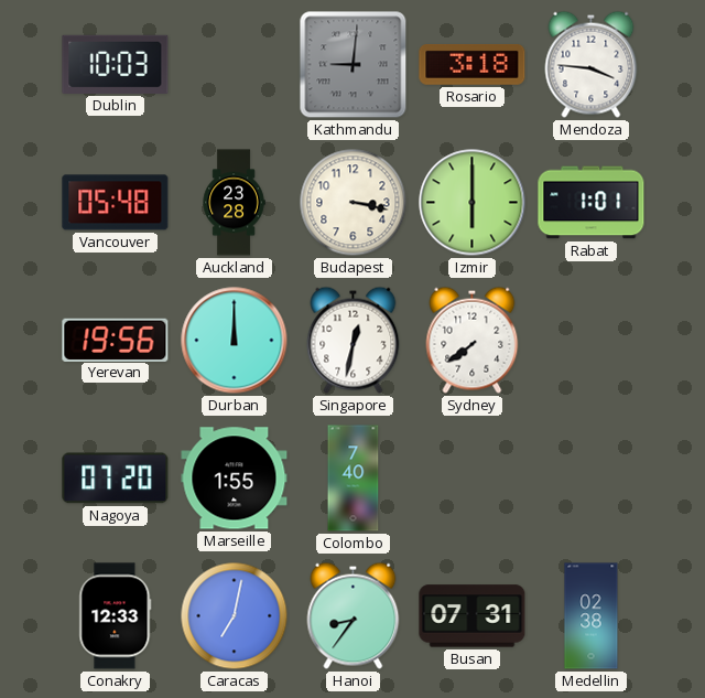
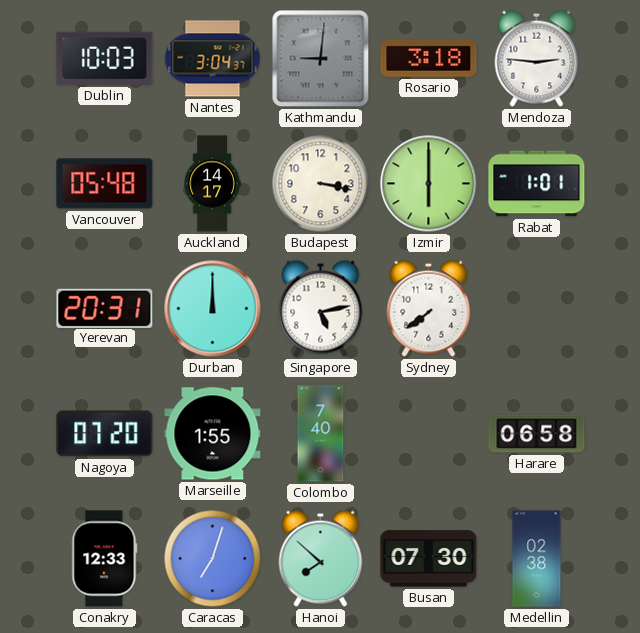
Nantes: none -> 3:04
Mendoza: 3:46 -> 2:46
Auckland: 23:28 -> 14:17
Yerevan: 19:56 -> 20:31
Singapore: 12:32 -> 5:13
Harare: none -> 06:58
Caracas: 7:02 -> 7:03
Hanoi: 8:36 -> 7:52
Busan: 07:31 -> 07:30
